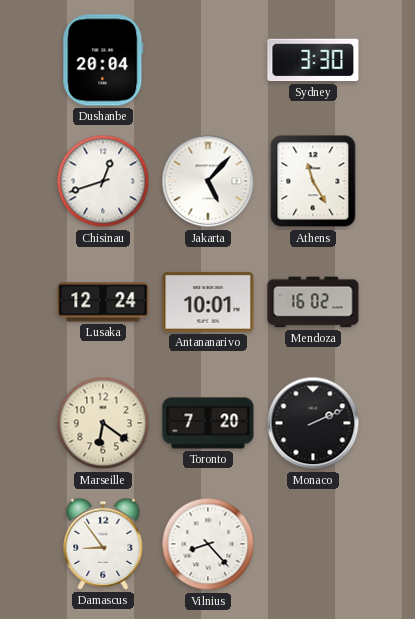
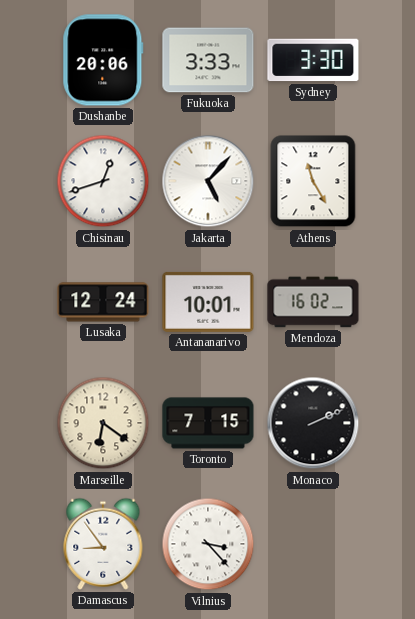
Dushanbe: 20:04 -> 20:06
Fukuoka: none -> 3:33
Toronto: 7:20 -> 7:15
Vilnius: 8:23 -> 3:23
